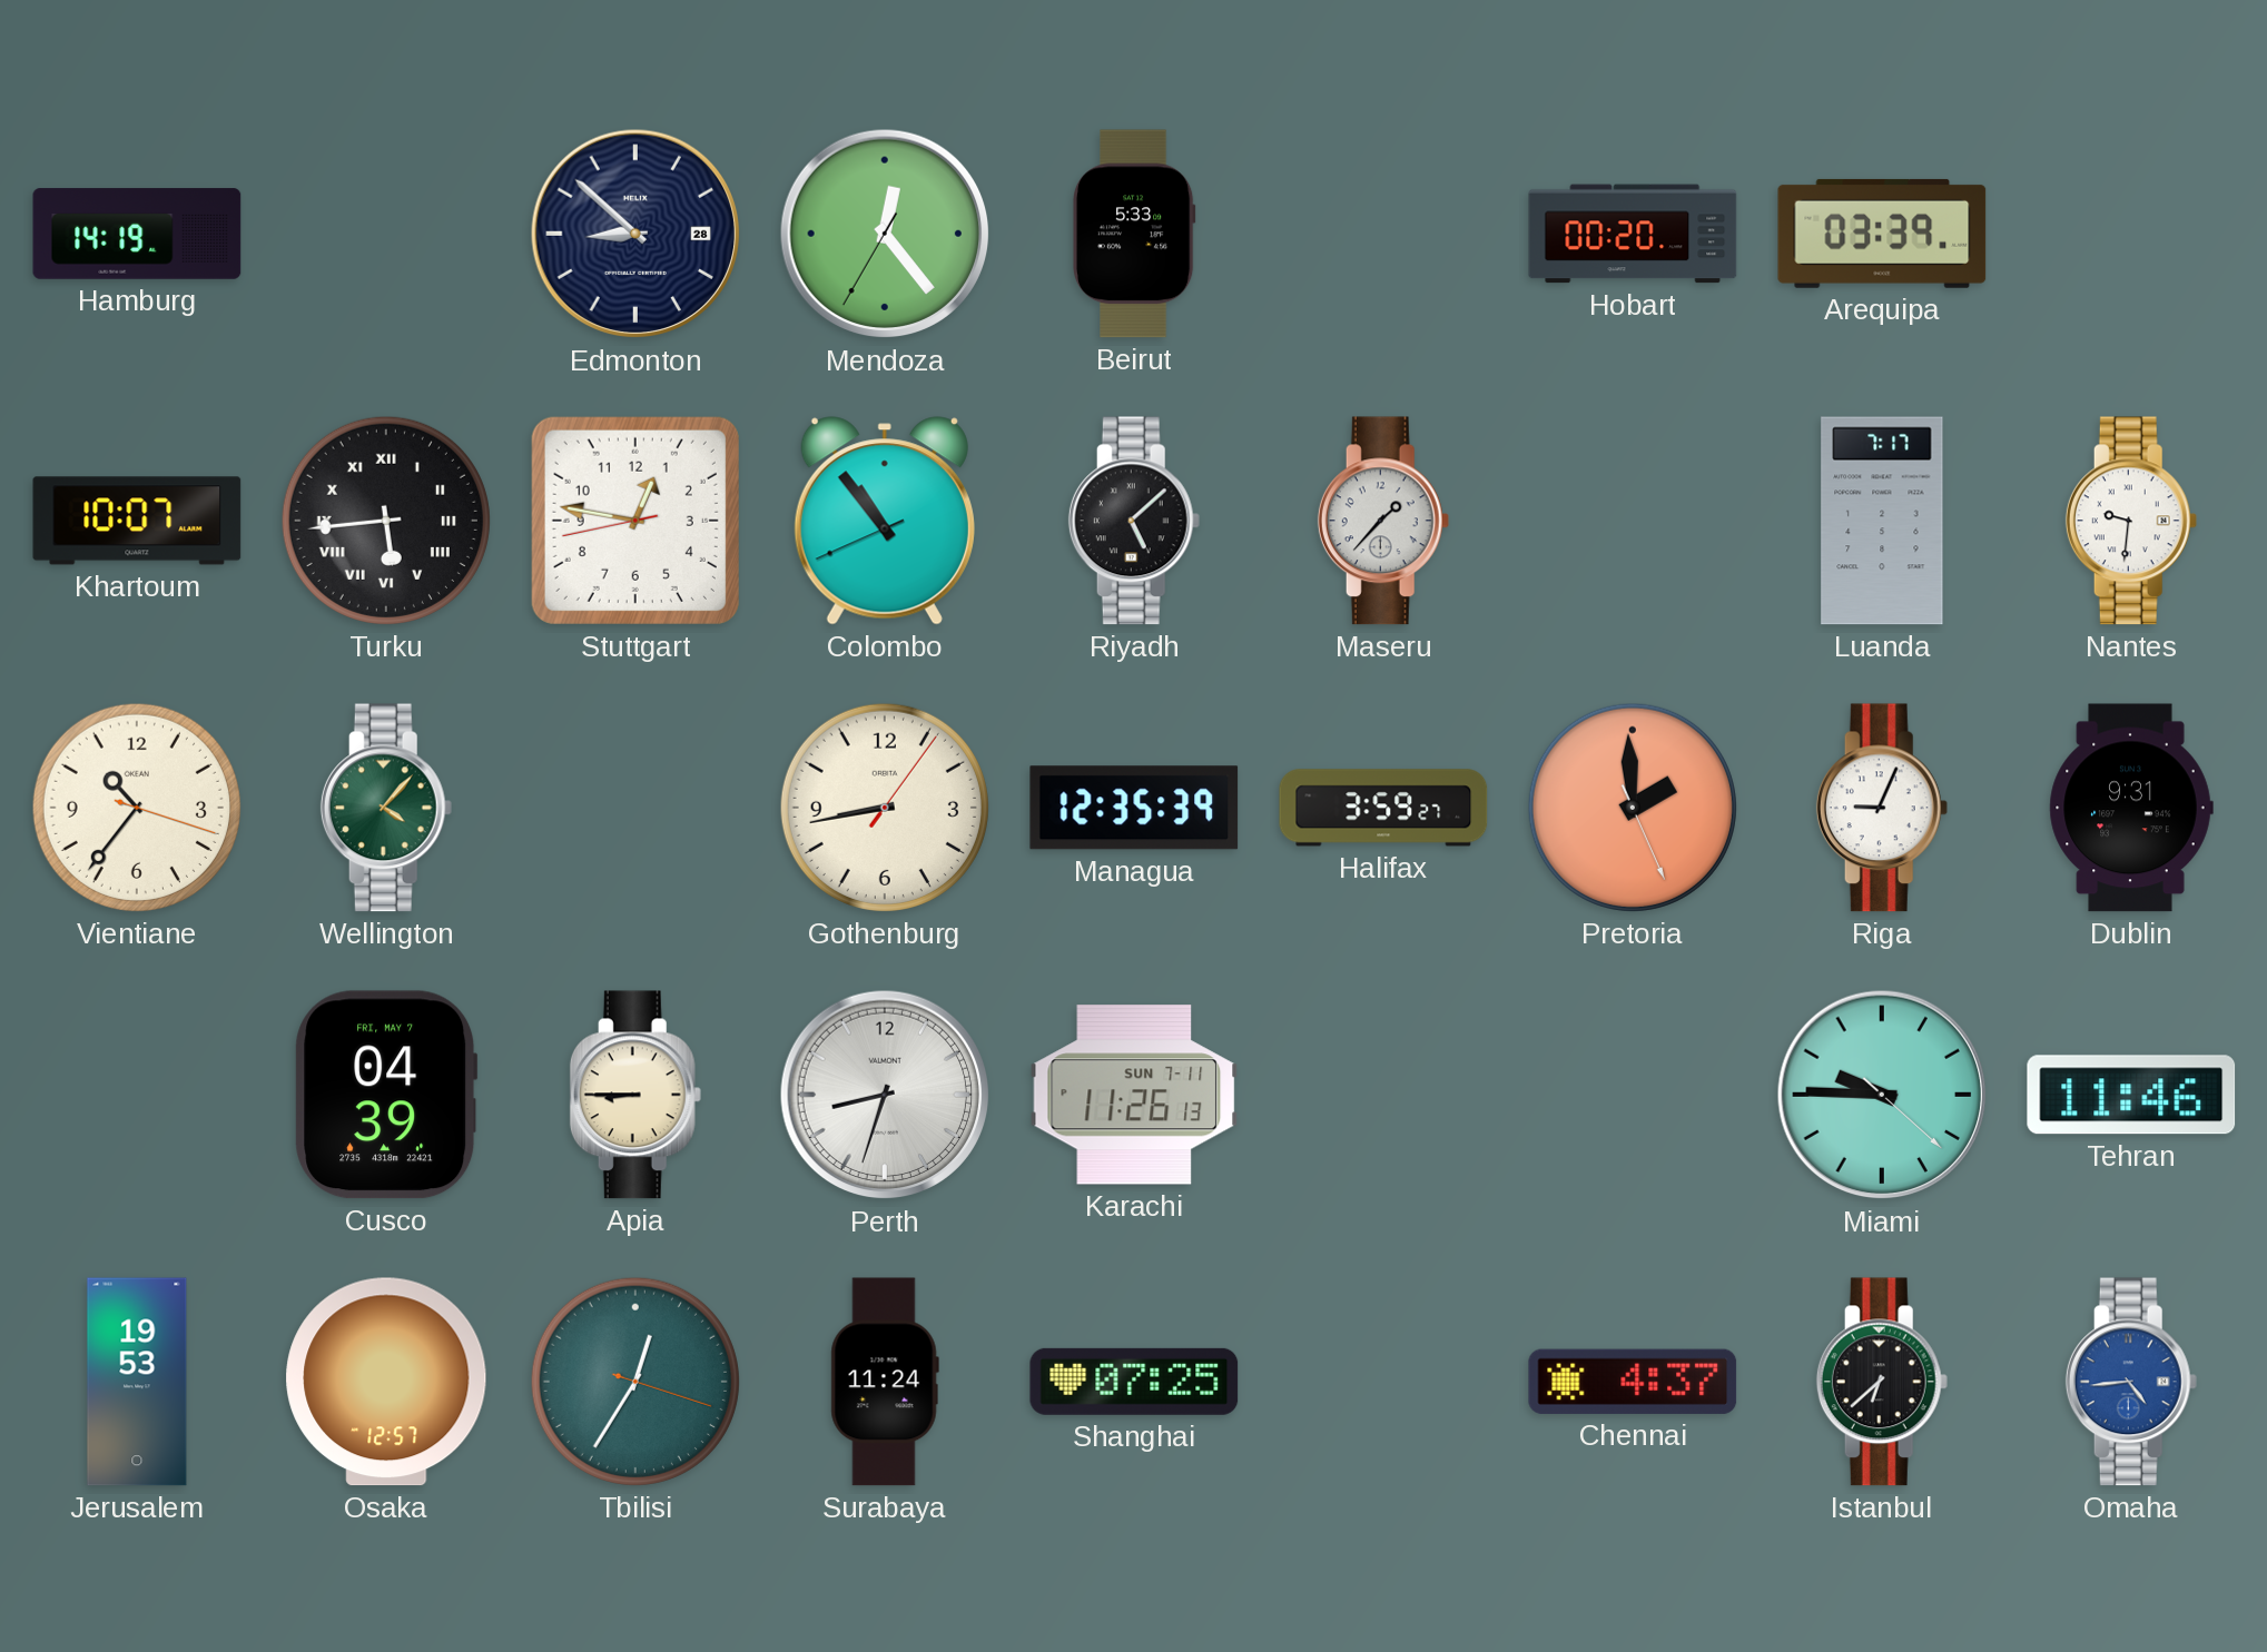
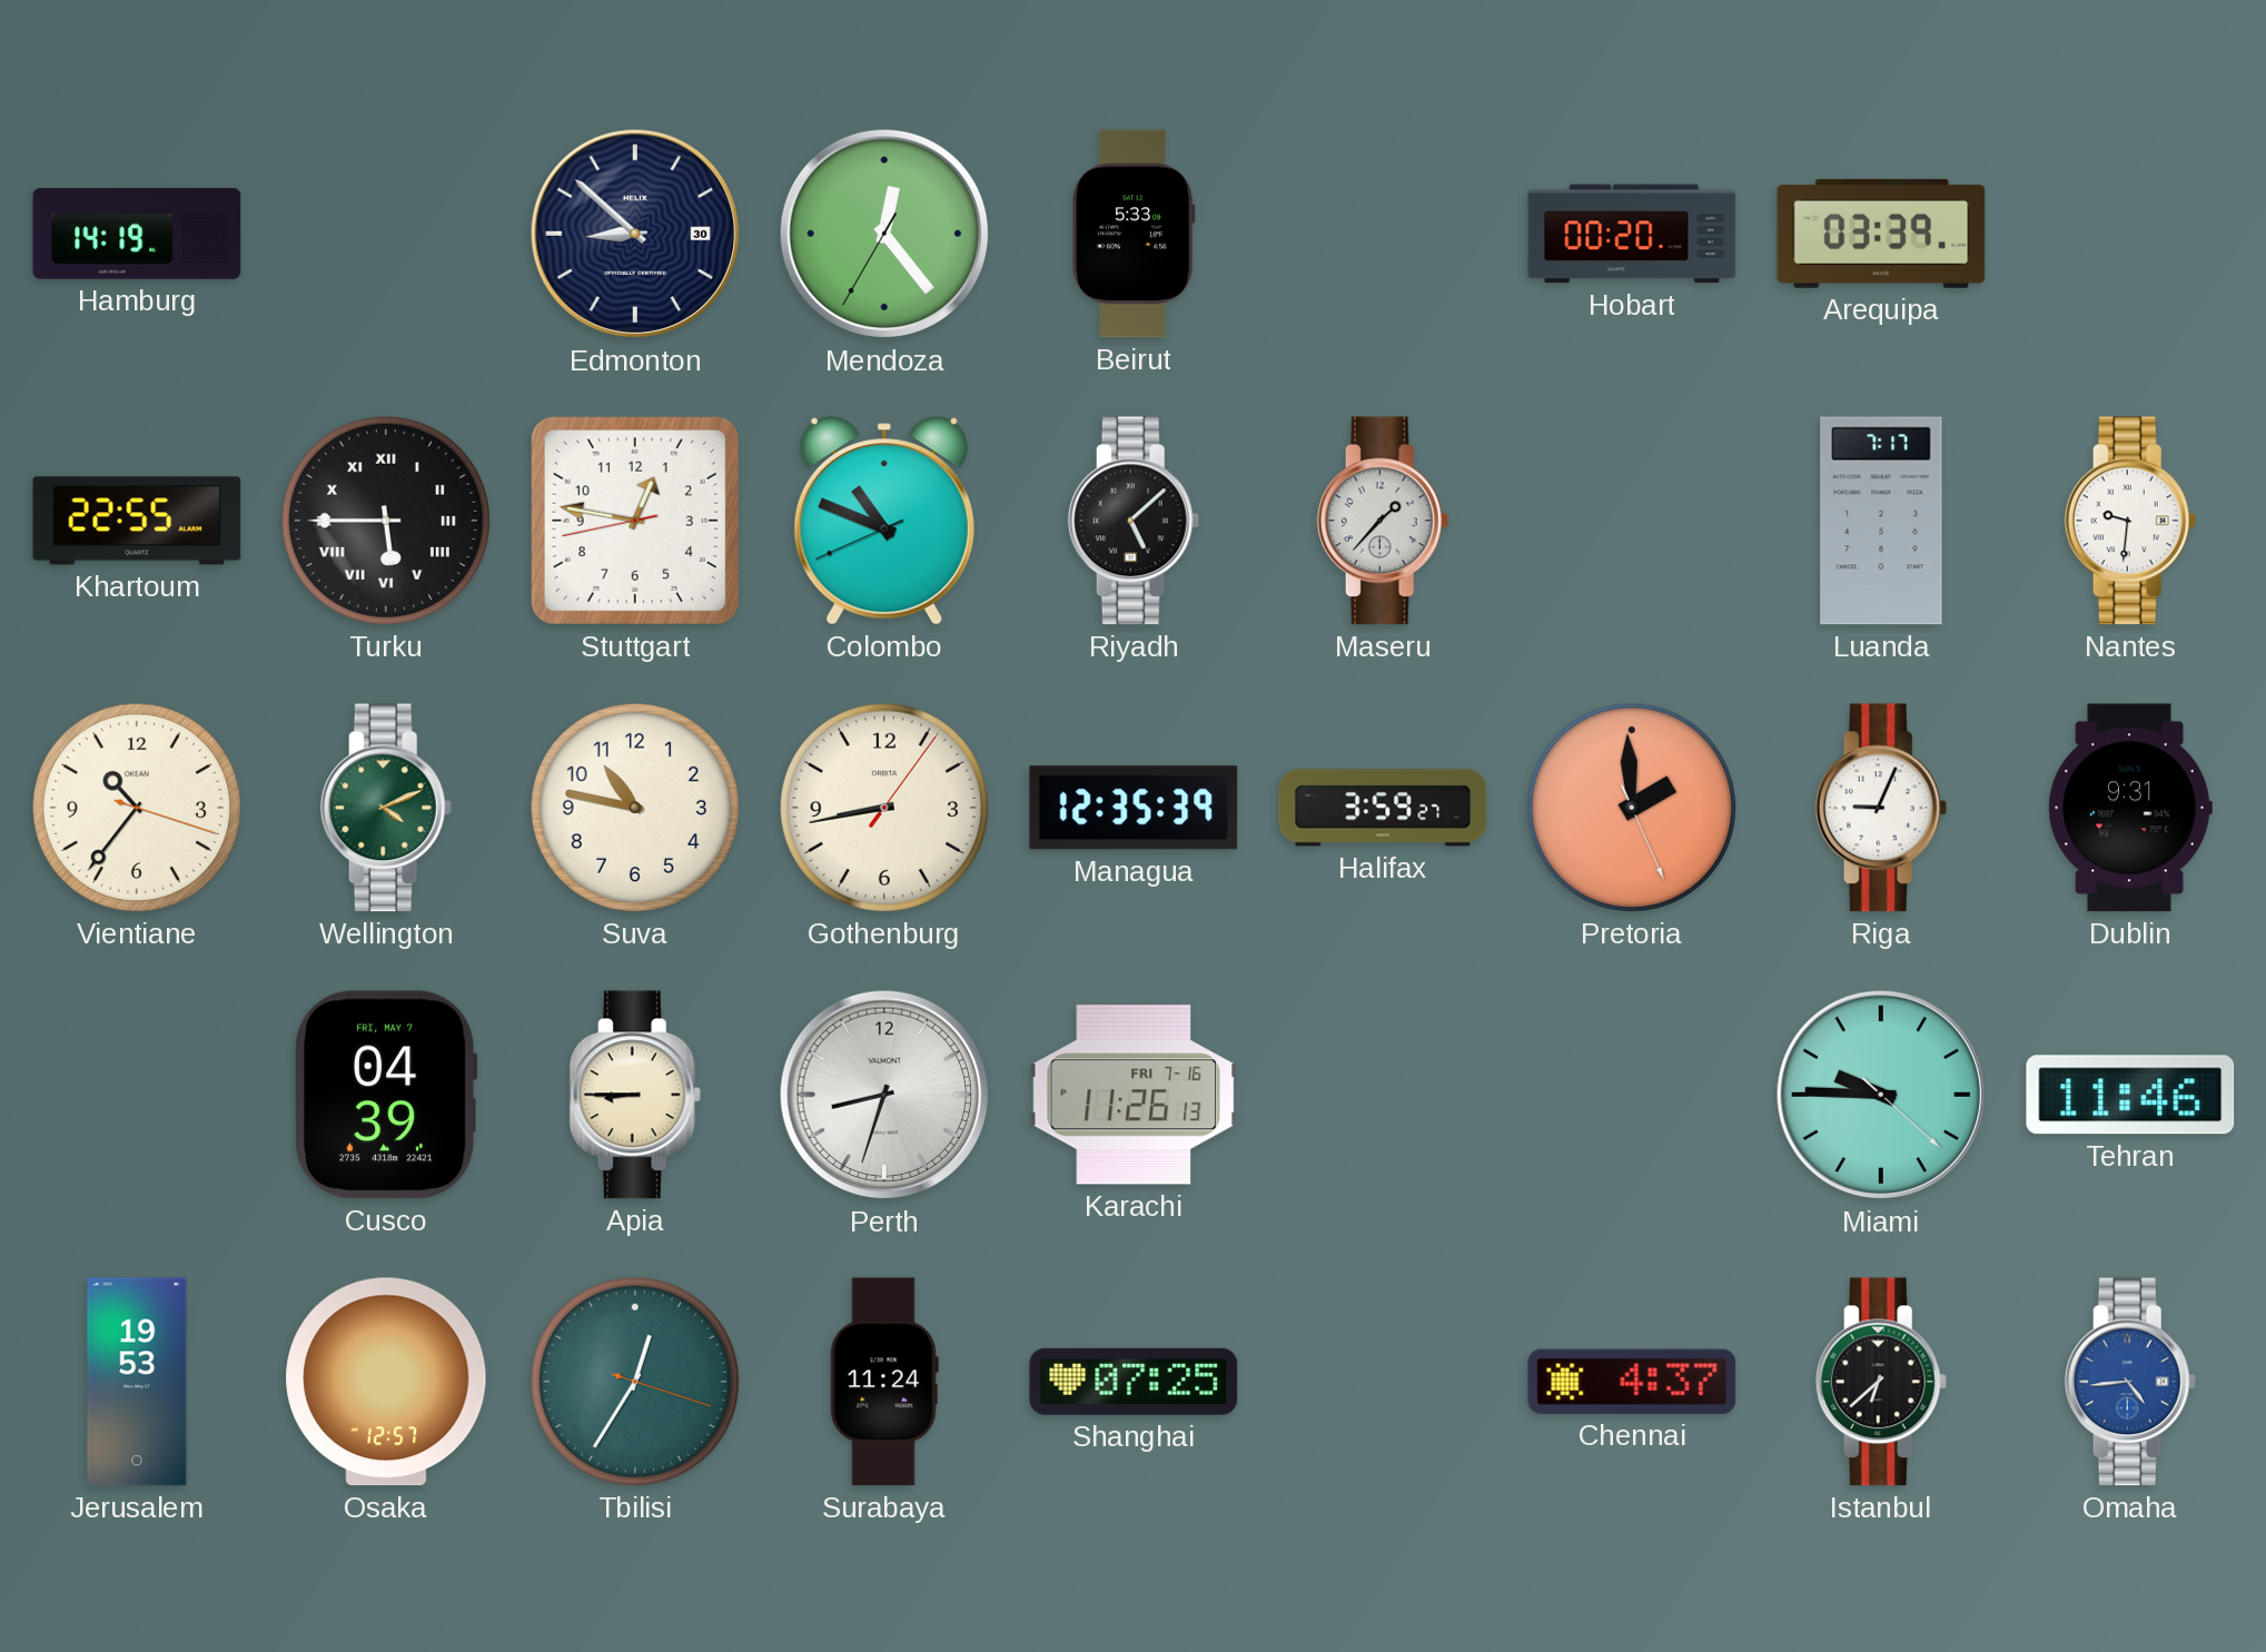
Edmonton date: 28 -> 30
Khartoum: 10:07 -> 22:55
Turku: 5:44 -> 5:45
Colombo: 10:53 -> 10:48
Wellington: 4:07 -> 4:11
Suva: none -> 10:47
Karachi date: SUN 7-11 -> FRI 7-16
